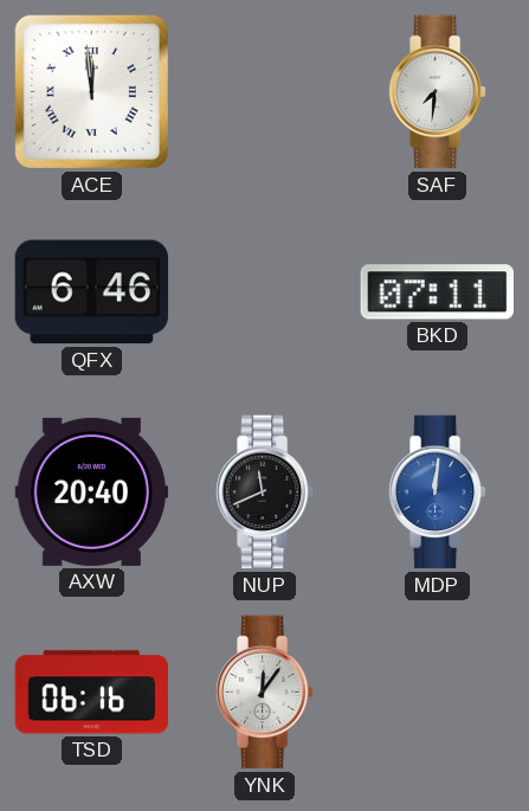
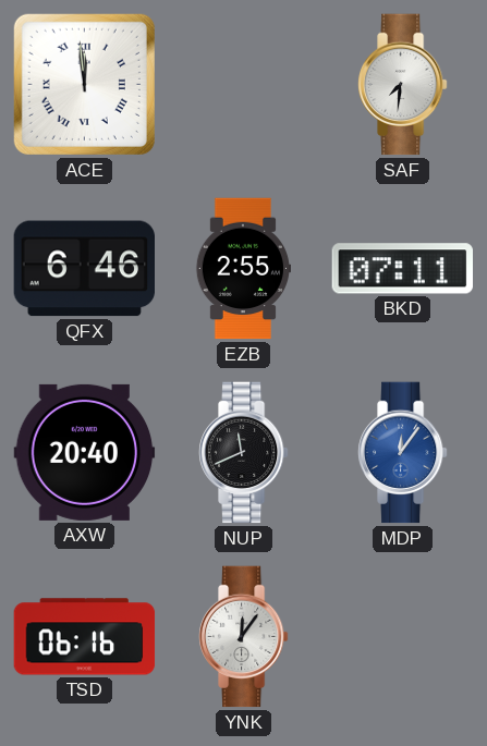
EZB: none -> 2:55
MDP: 12:01 -> 12:06
